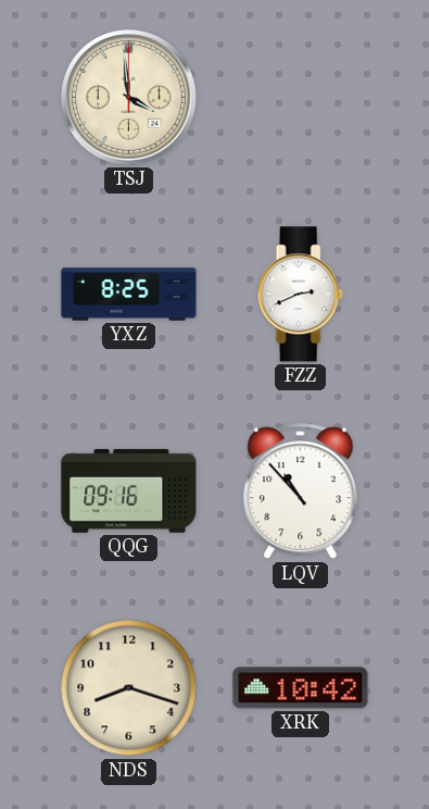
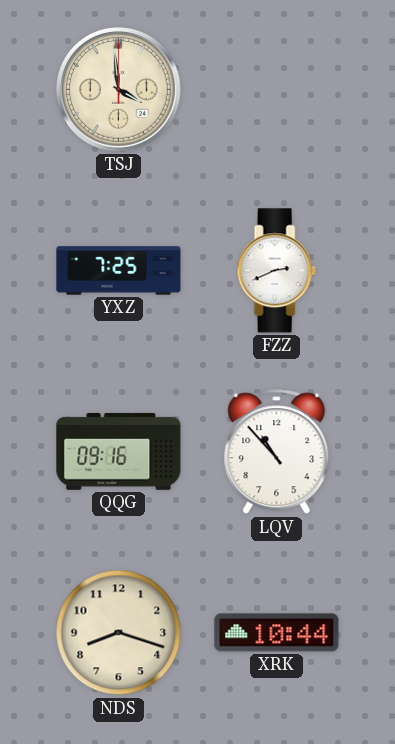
YXZ: 8:25 -> 7:25
XRK: 10:42 -> 10:44
